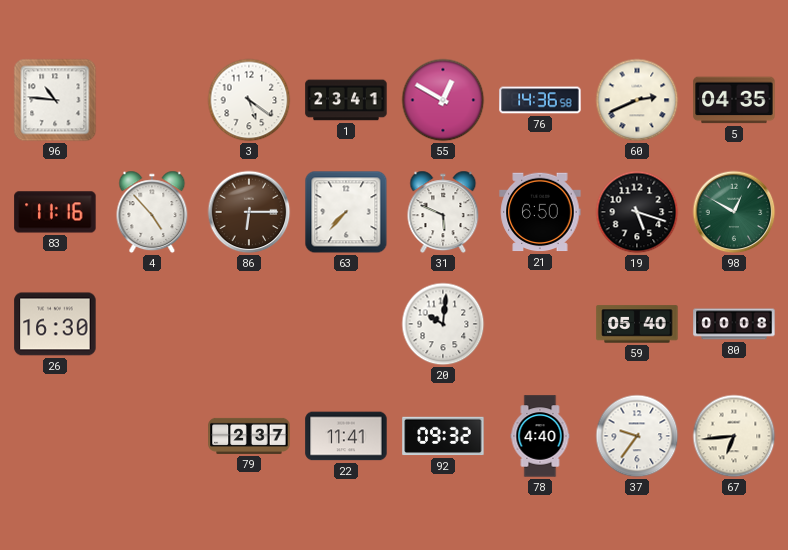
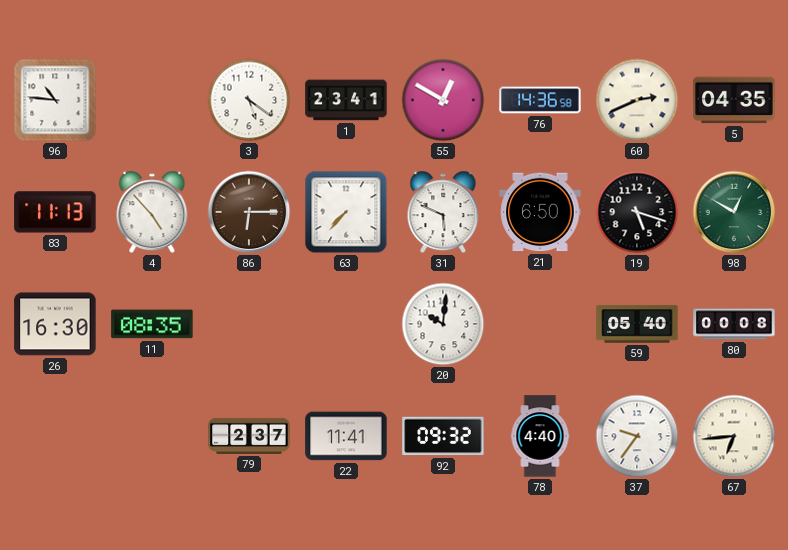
83: 11:16 -> 11:13
11: none -> 08:35
